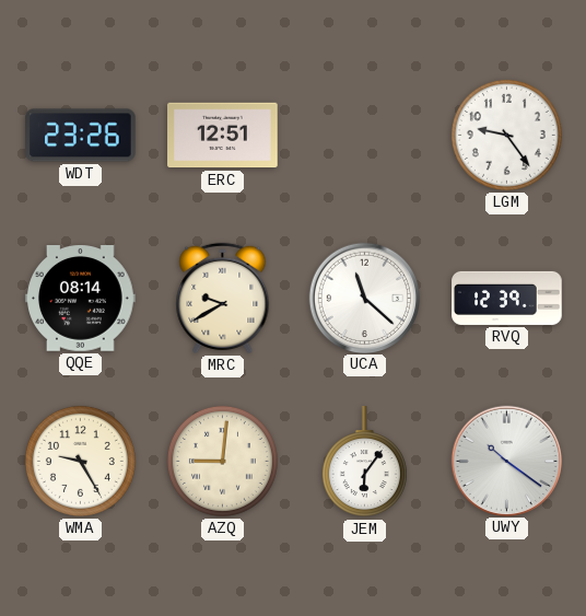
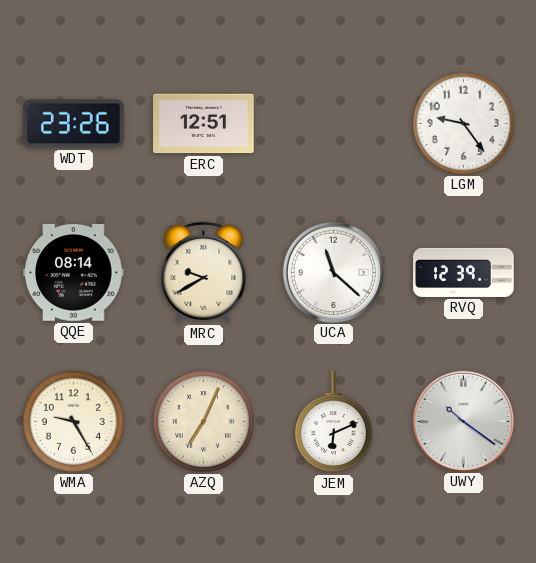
AZQ: 9:01 -> 7:04
JEM: 6:06 -> 6:11
